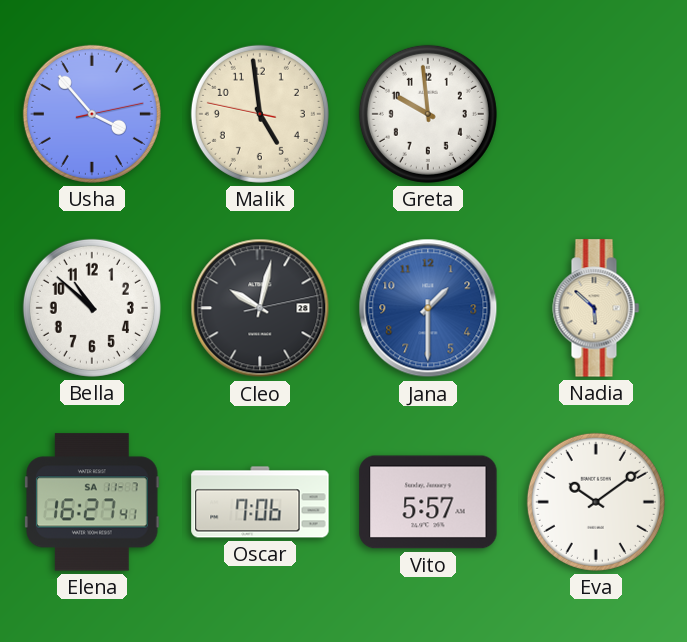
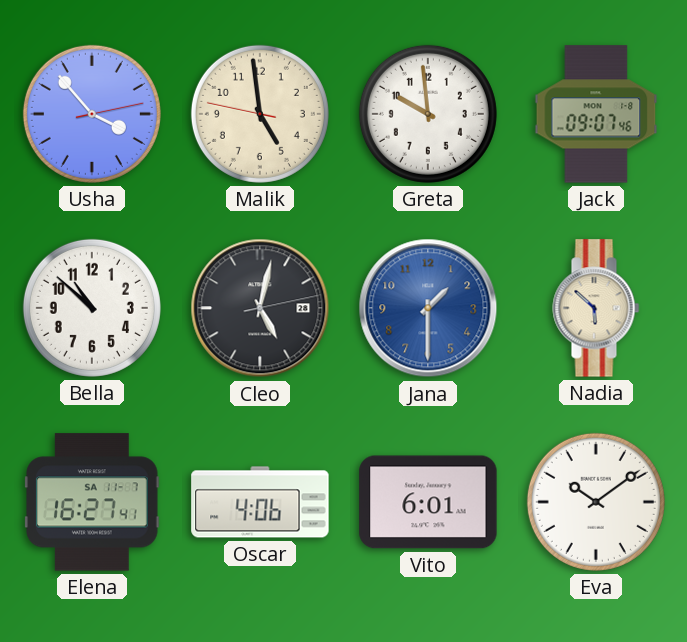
Jack: none -> 09:07
Cleo: 10:02 -> 5:02
Oscar: 7:06 -> 4:06
Vito: 5:57 -> 6:01
